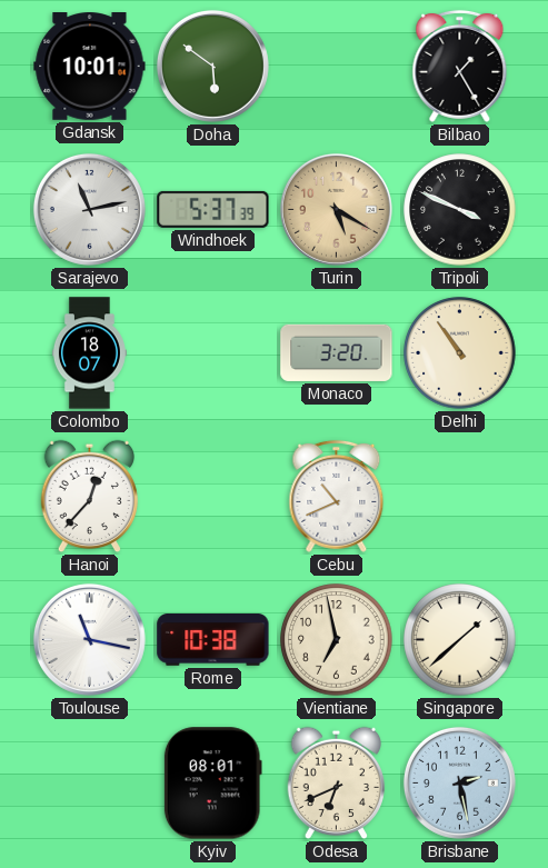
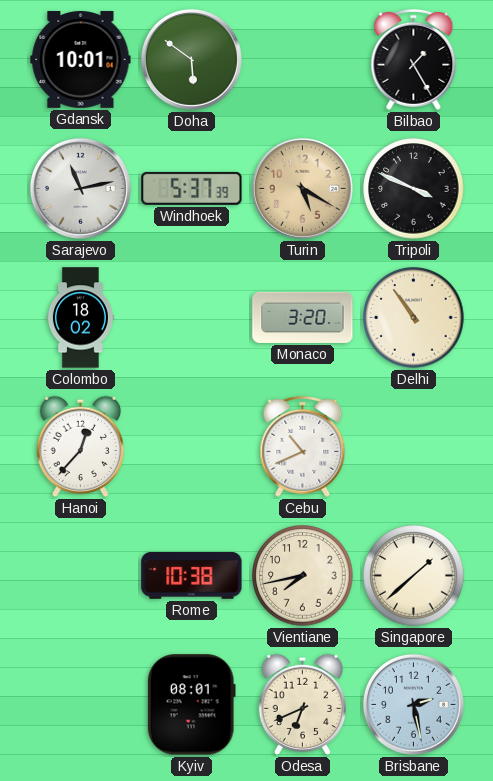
Colombo: 18:07 -> 18:02
Toulouse: 11:17 -> none
Vientiane: 6:58 -> 7:43
